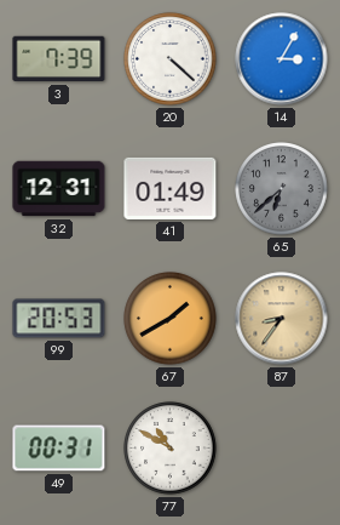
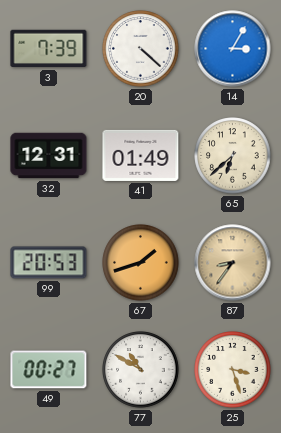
65 dial: grey -> cream
67: 1:40 -> 1:42
49: 00:31 -> 00:27
25: none -> 3:27
